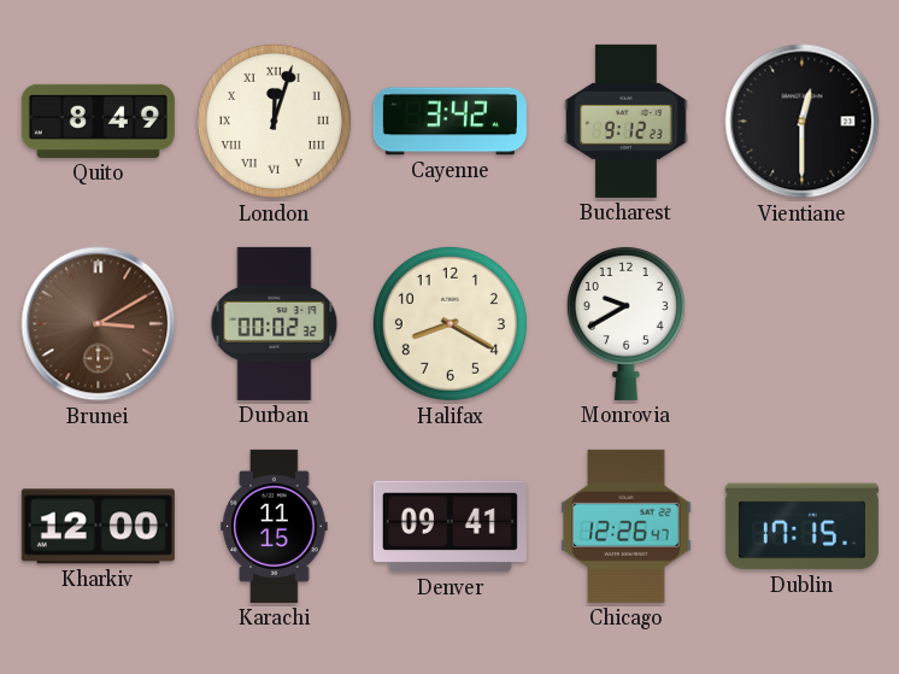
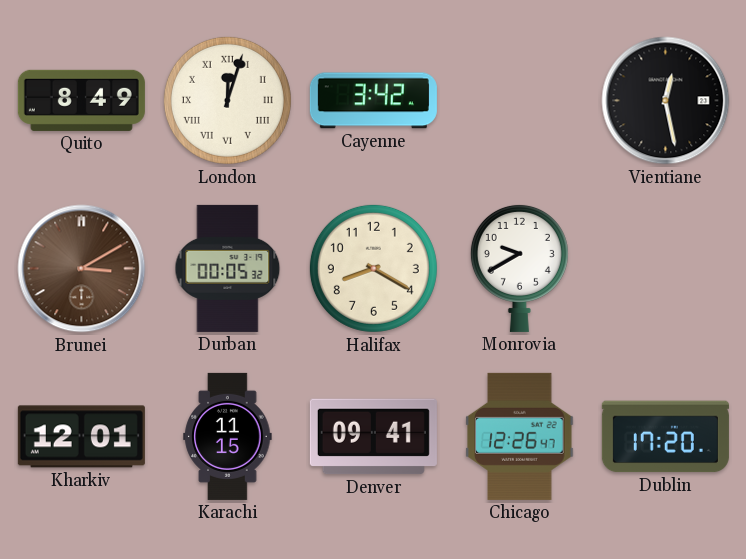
Bucharest: 9:12 -> none
Vientiane: 12:30 -> 12:28
Durban: 00:02 -> 00:05
Kharkiv: 12:00 -> 12:01
Dublin: 17:15 -> 17:20
